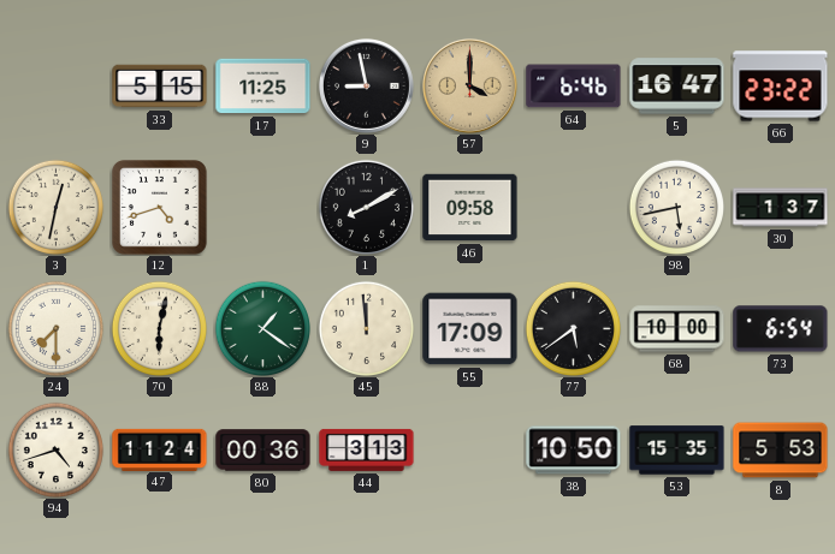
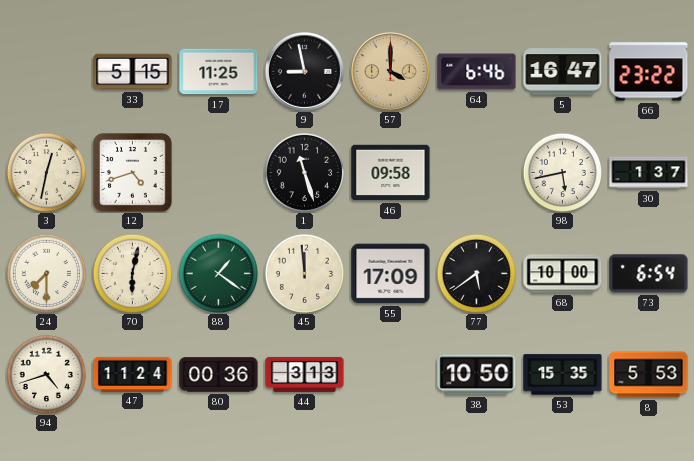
1: 8:10 -> 11:27
